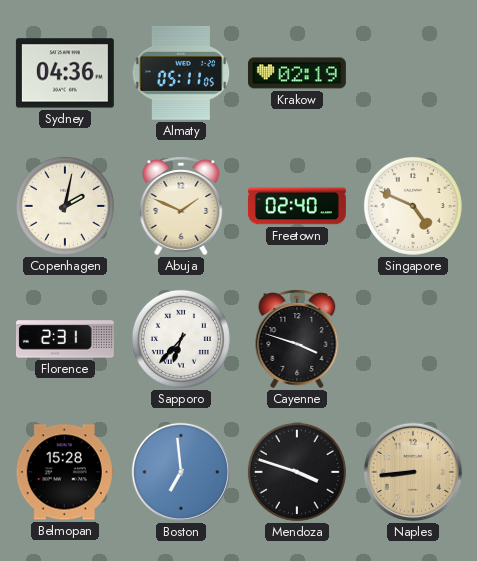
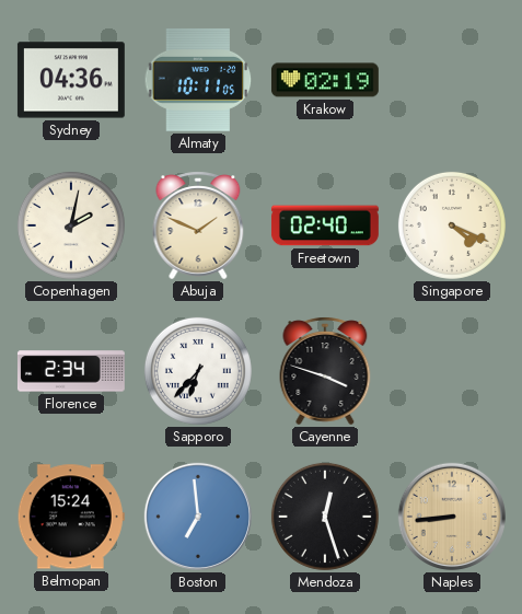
Almaty: 05:11 -> 10:11
Singapore: 4:49 -> 4:19
Florence: 2:31 -> 2:34
Belmopan: 15:28 -> 15:24
Mendoza: 3:48 -> 12:27
